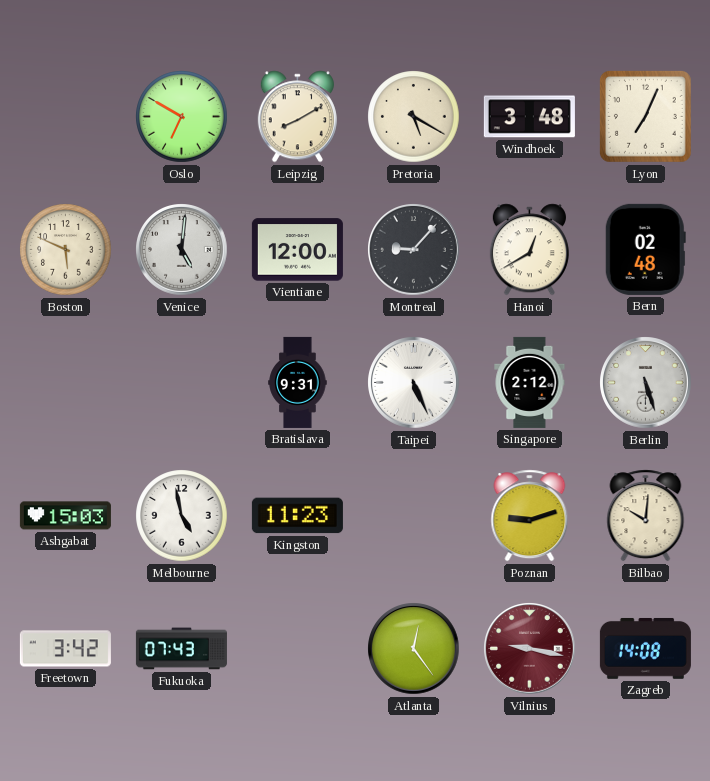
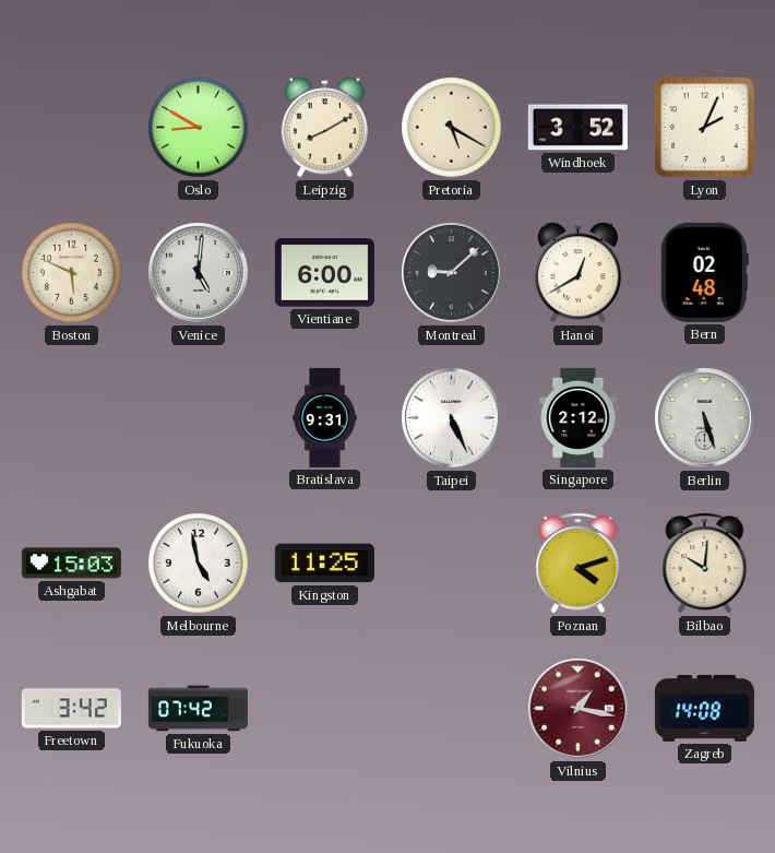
Oslo: 6:50 -> 8:50
Windhoek: 3:48 -> 3:52
Lyon: 7:04 -> 2:04
Vientiane: 12:00 -> 6:00
Montreal: 9:07 -> 9:08
Kingston: 11:23 -> 11:25
Poznan: 9:12 -> 4:12
Fukuoka: 07:43 -> 07:42
Atlanta: 12:24 -> none
Vilnius: 9:17 -> 1:17
